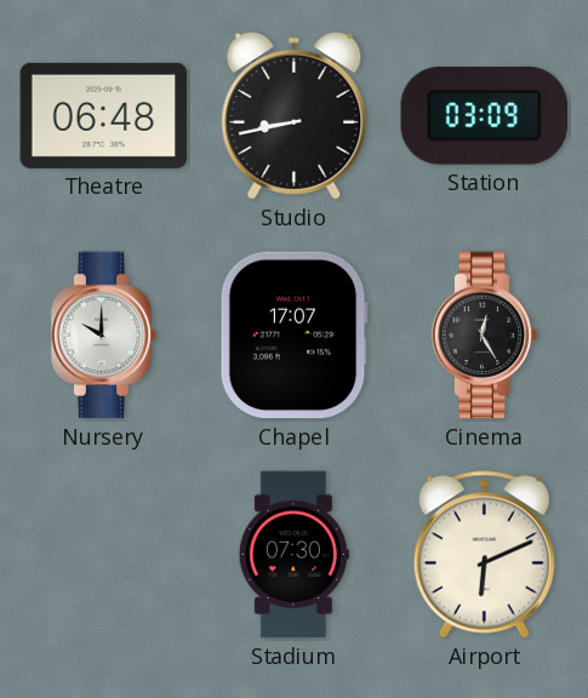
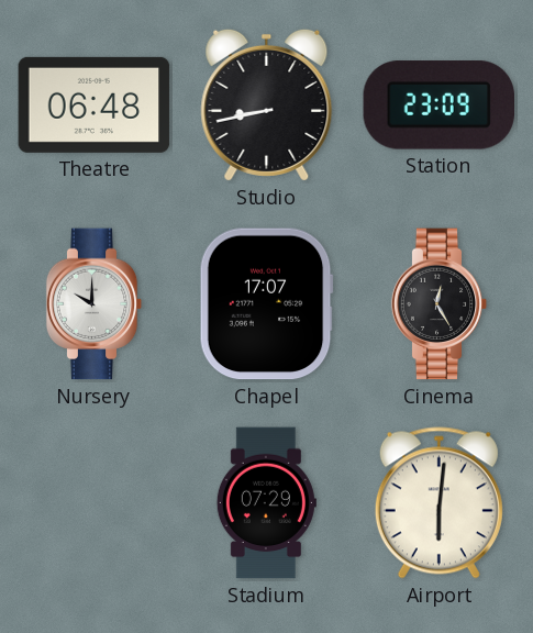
Station: 03:09 -> 23:09
Stadium: 07:30 -> 07:29
Airport: 6:11 -> 6:01
